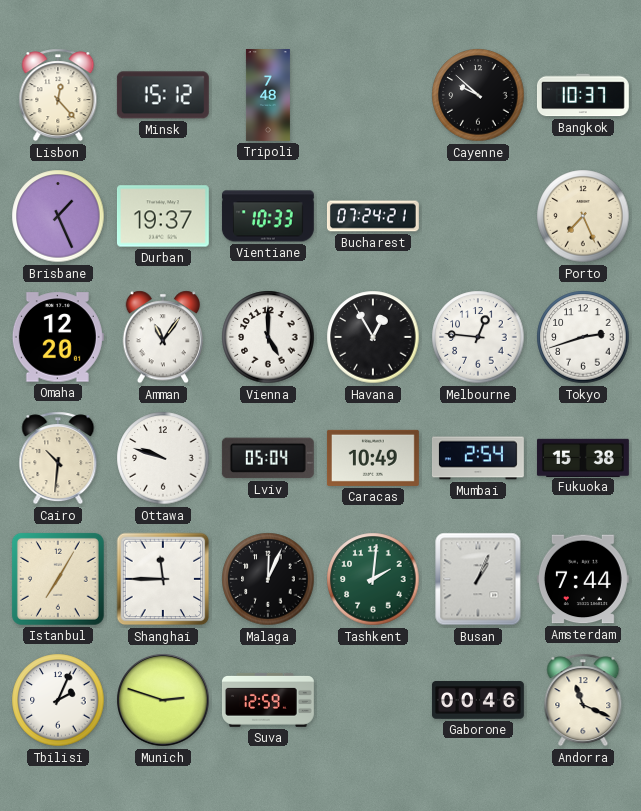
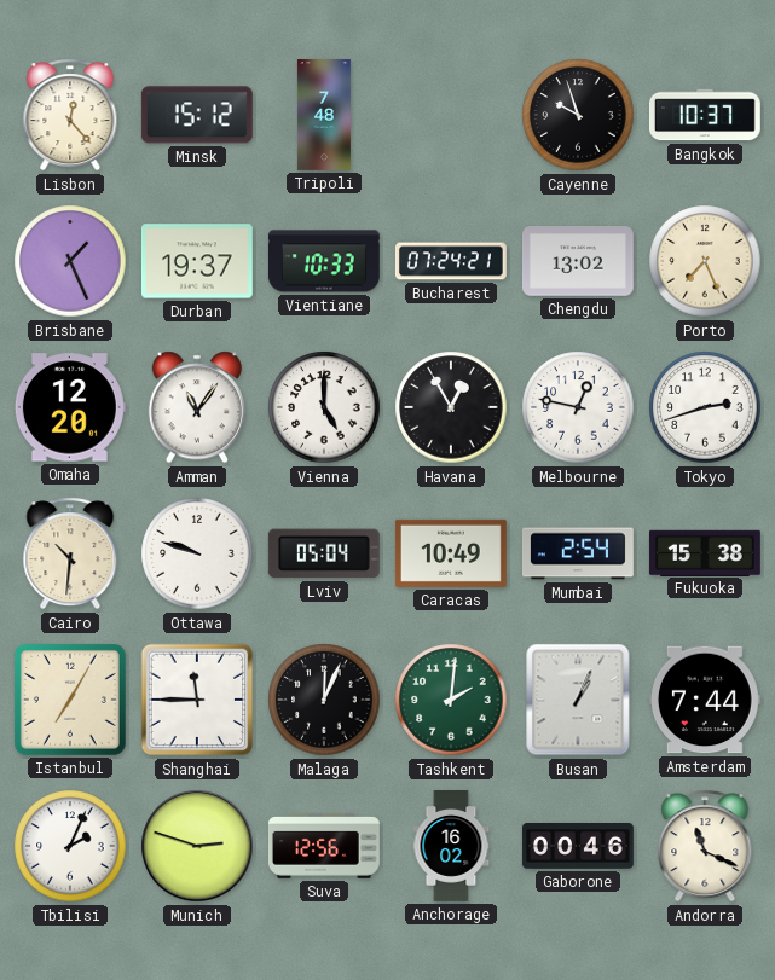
Cayenne: 9:52 -> 9:57
Chengdu: none -> 13:02
Melbourne: 12:46 -> 12:47
Suva: 12:59 -> 12:56
Anchorage: none -> 16:02
